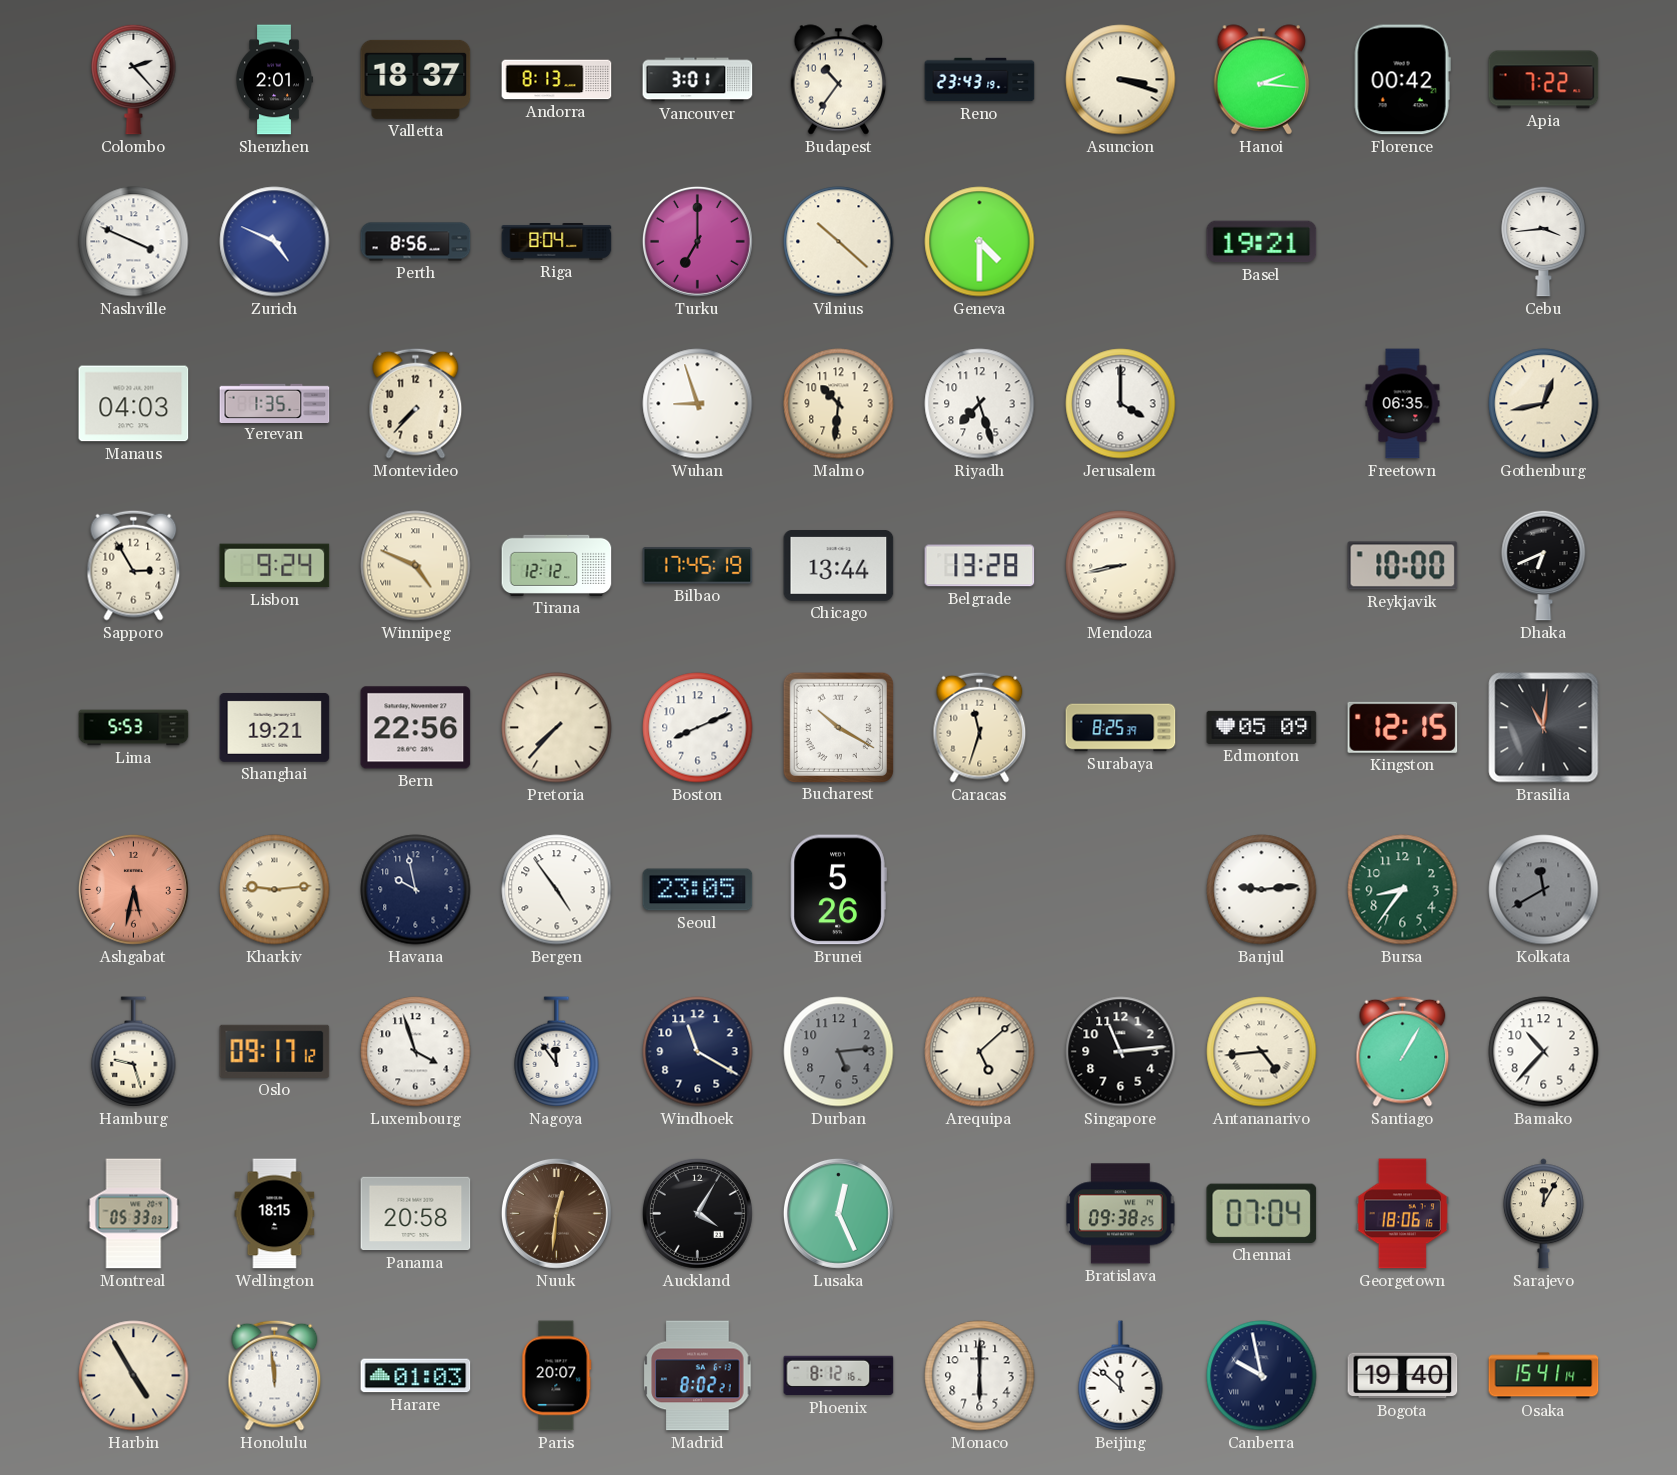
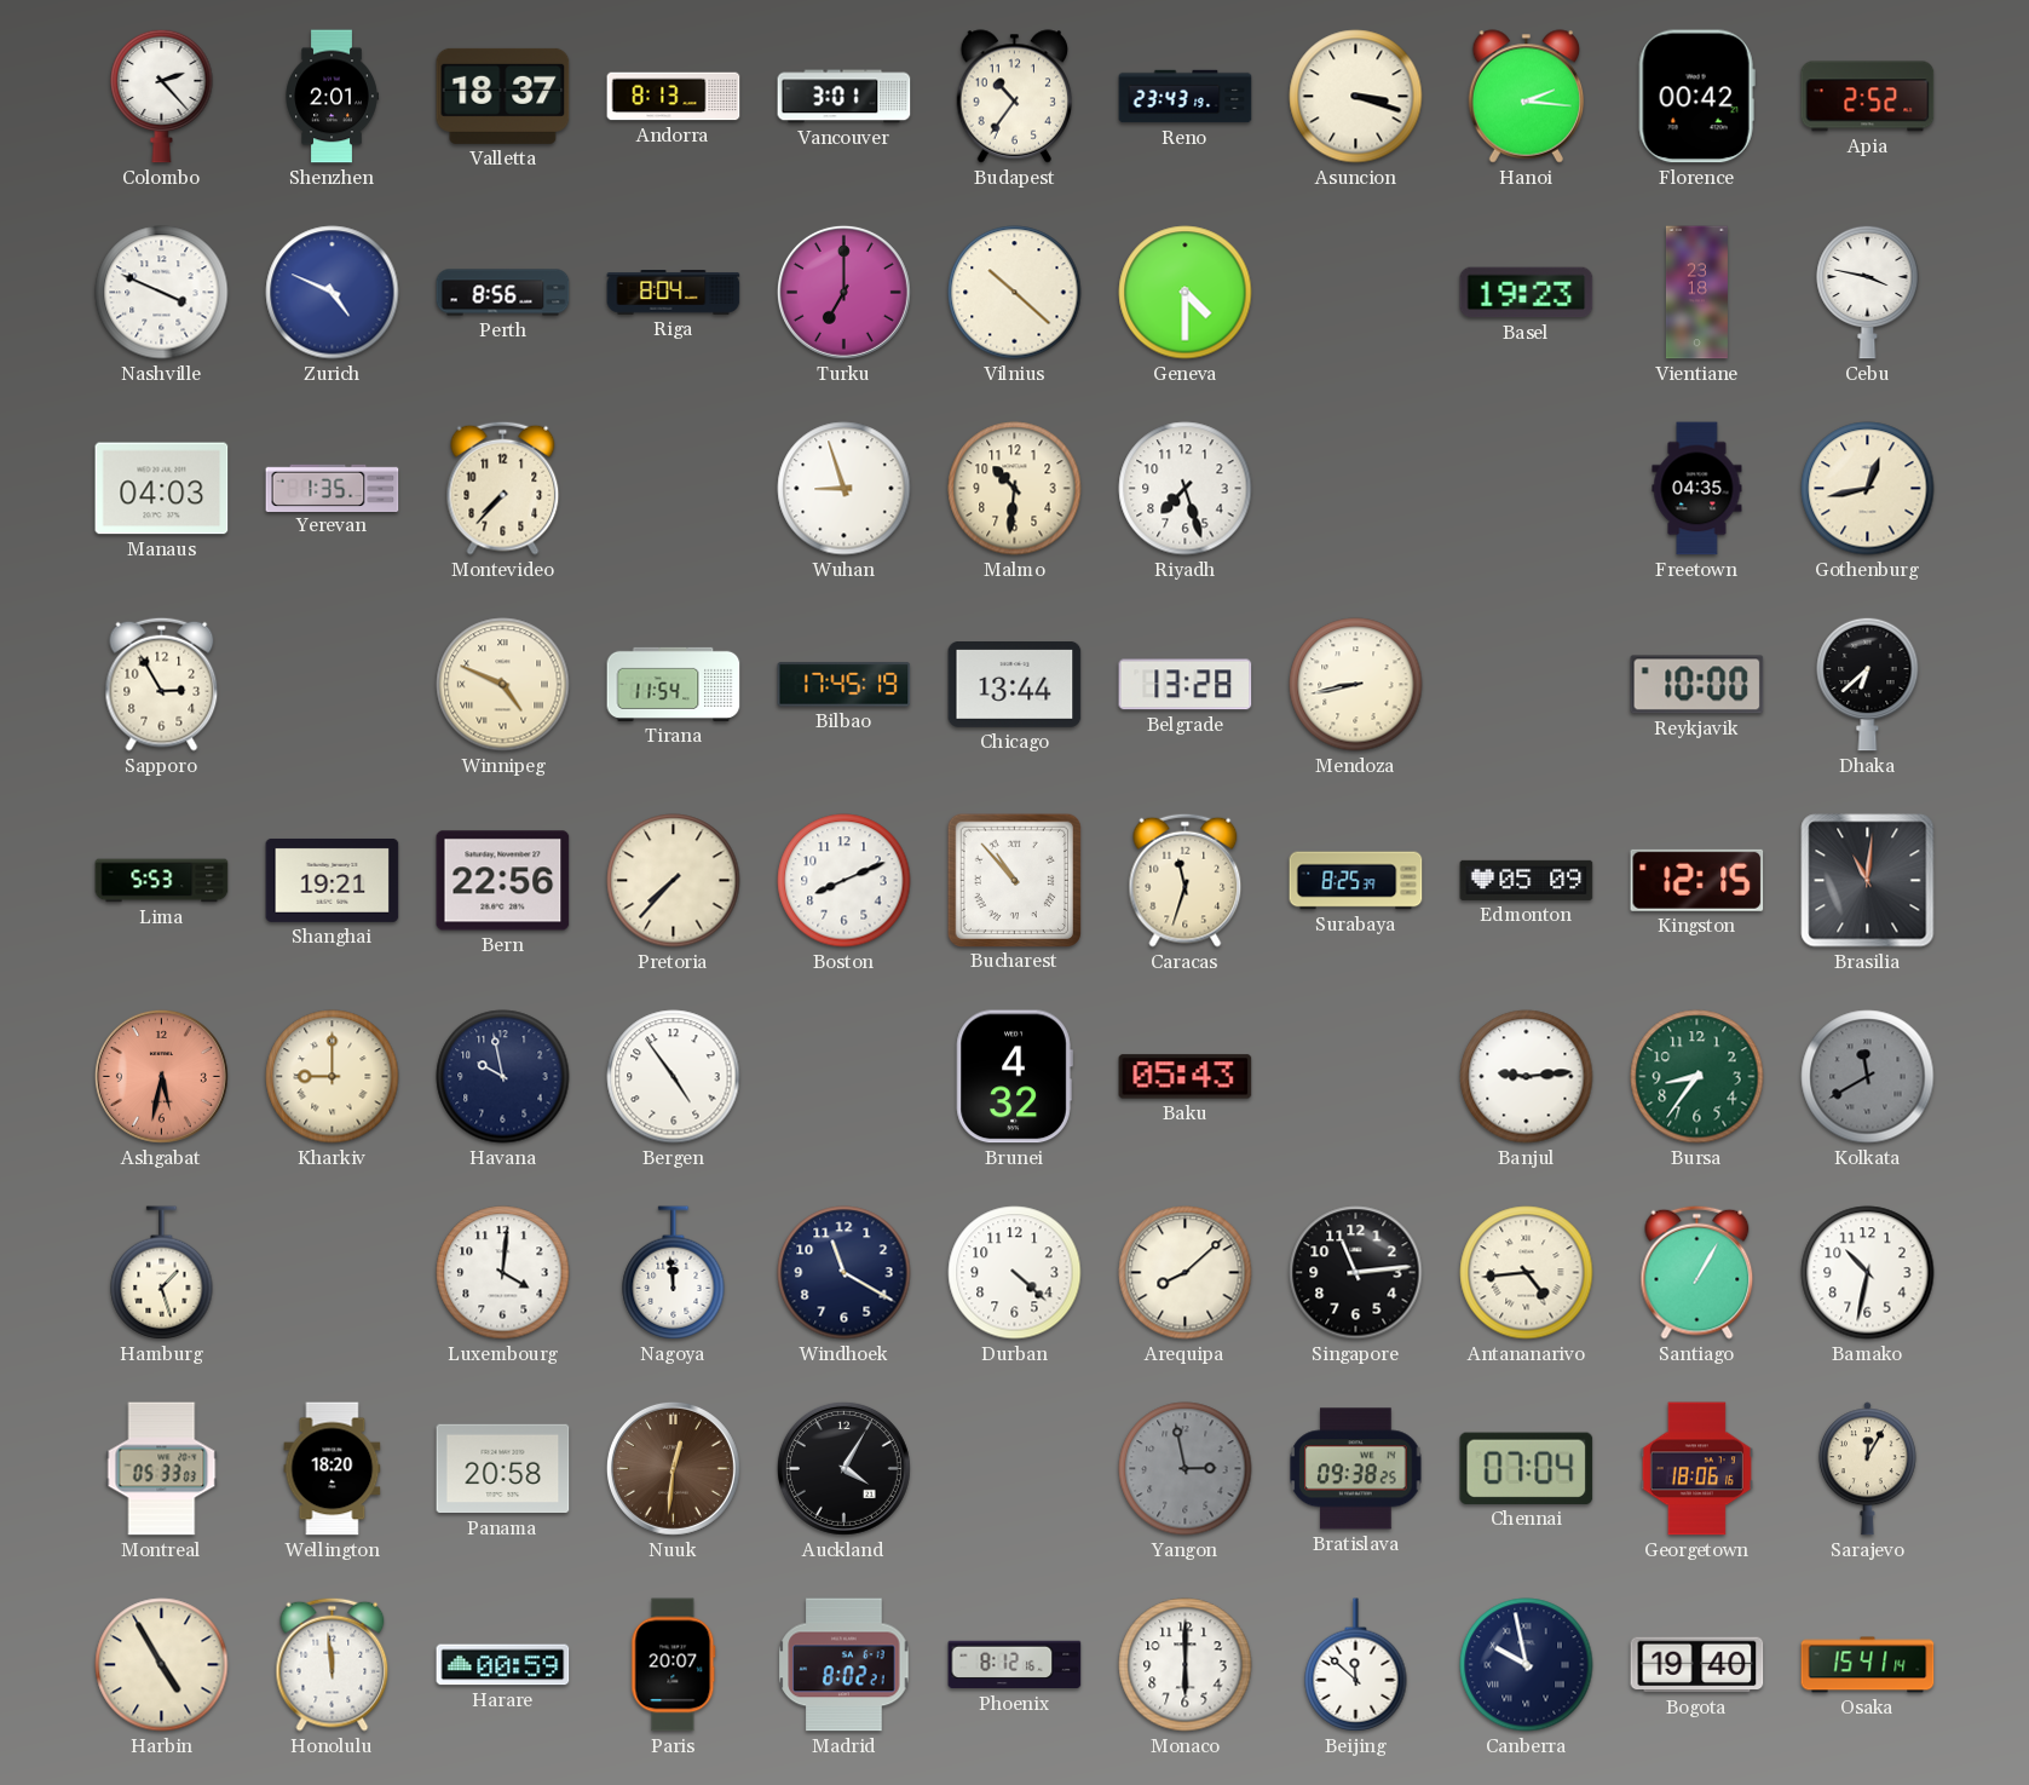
Apia: 7:22 -> 2:52
Basel: 19:21 -> 19:23
Vientiane: none -> 23:18
Cebu: 3:44 -> 3:47
Jerusalem: 4:00 -> none
Freetown: 06:35 -> 04:35
Lisbon: 9:24 -> none
Tirana: 12:12 -> 11:54
Dhaka: 6:41 -> 6:38
Bucharest: 10:20 -> 10:53
Kharkiv: 9:14 -> 9:00
Seoul: 23:05 -> none
Brunei: 5:26 -> 4:32
Baku: none -> 05:43
Hamburg: 9:27 -> 1:27
Oslo: 09:17 -> none
Luxembourg: 3:57 -> 4:01
Nagoya: 11:54 -> 11:59
Durban: 5:14 -> 4:22
Durban dial: grey -> white
Arequipa: 5:08 -> 8:08
Bamako: 10:37 -> 10:32
Wellington: 18:15 -> 18:20
Lusaka: 12:26 -> none
Yangon: none -> 2:58
Harare: 01:03 -> 00:59
